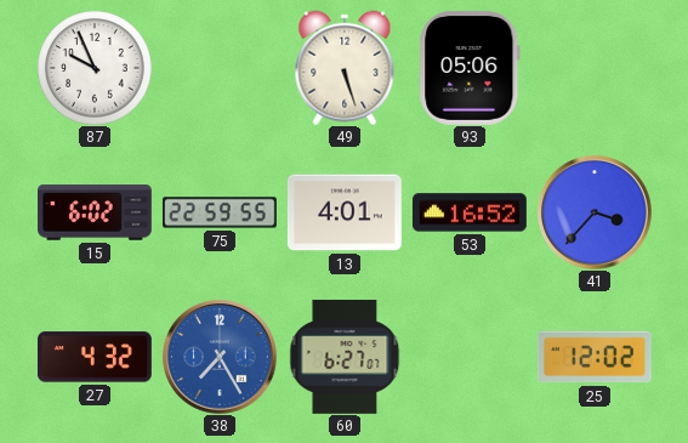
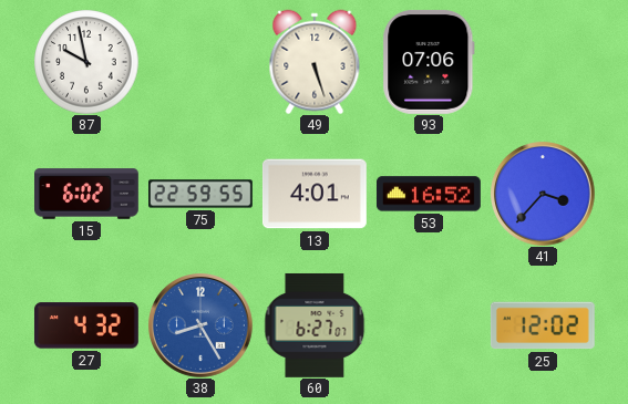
87: 9:56 -> 9:58
93: 05:06 -> 07:06
38: 7:25 -> 8:25
